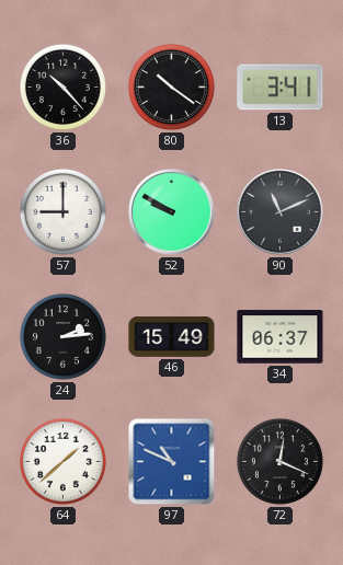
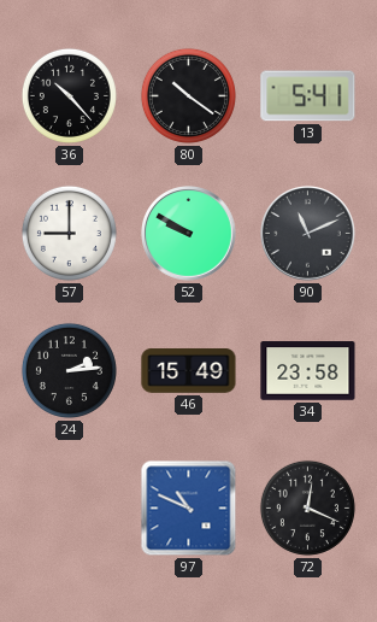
13: 3:41 -> 5:41
34: 06:37 -> 23:58
64: 1:38 -> none
